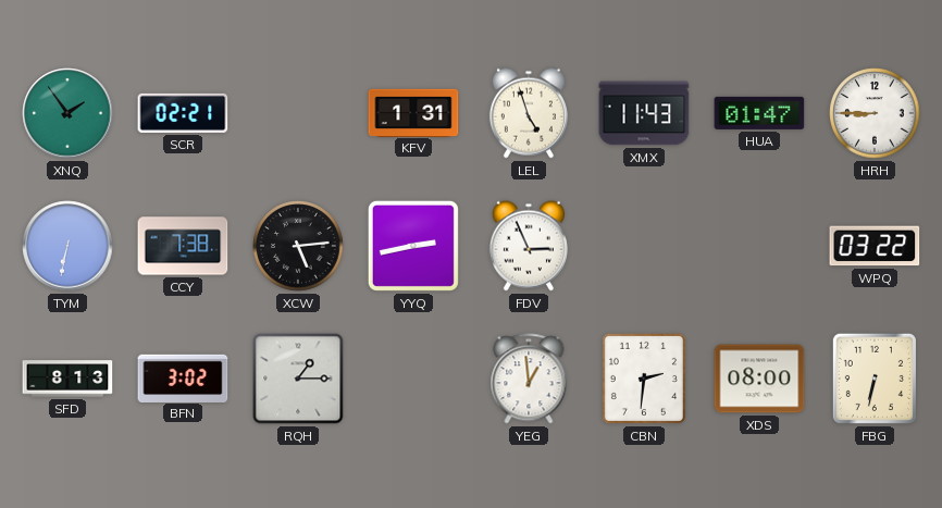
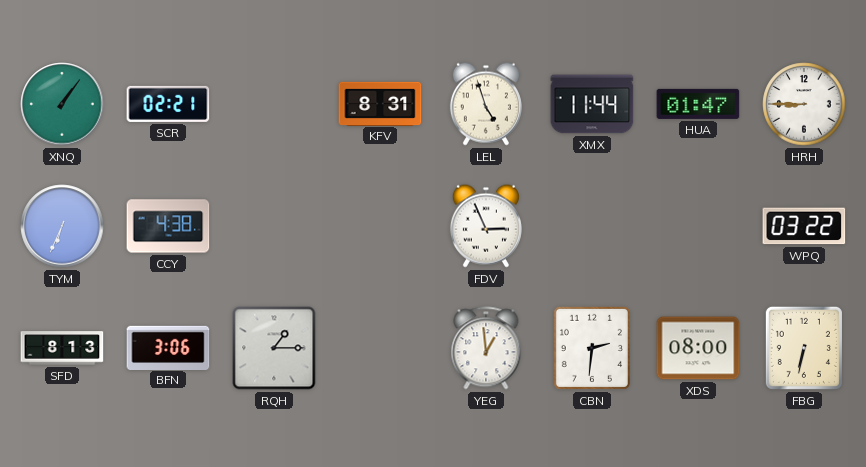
XNQ: 1:54 -> 1:06
KFV: 1:31 -> 8:31
XMX: 11:43 -> 11:44
TYM: 6:32 -> 6:34
CCY: 7:38 -> 4:38
XCW: 5:14 -> none
YYQ: 2:43 -> none
BFN: 3:02 -> 3:06
